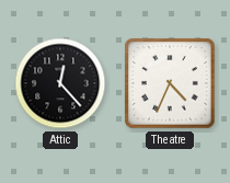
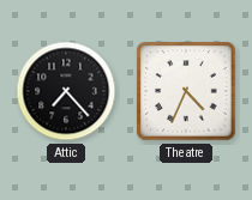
Attic: 12:23 -> 7:23
